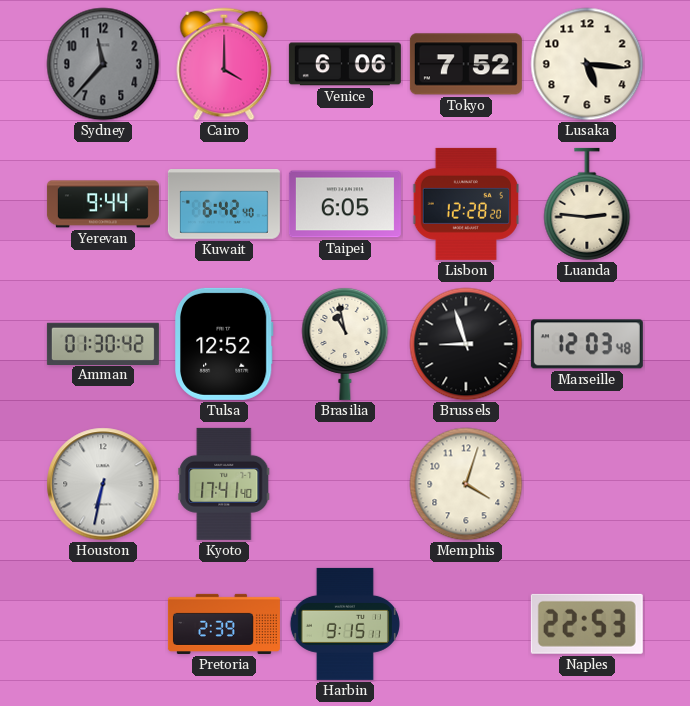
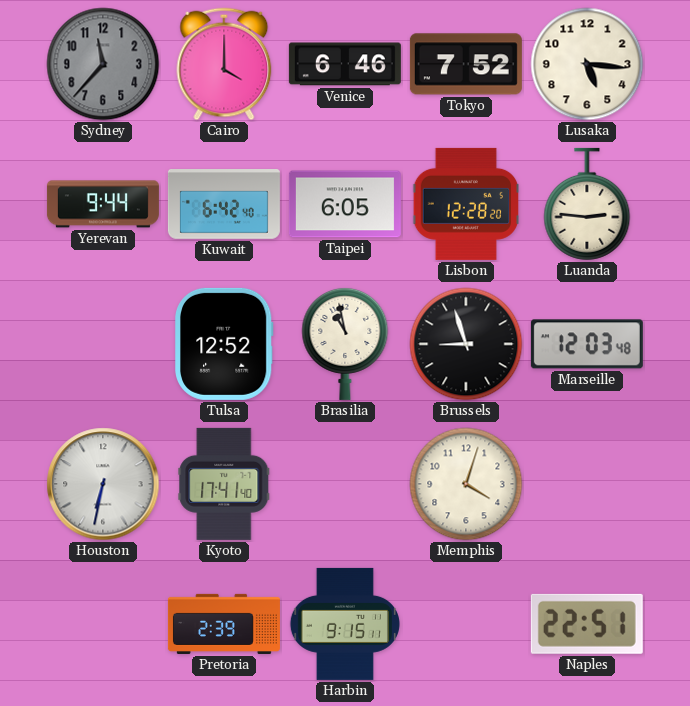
Venice: 6:06 -> 6:46
Amman: 01:30 -> none
Naples: 22:53 -> 22:51
